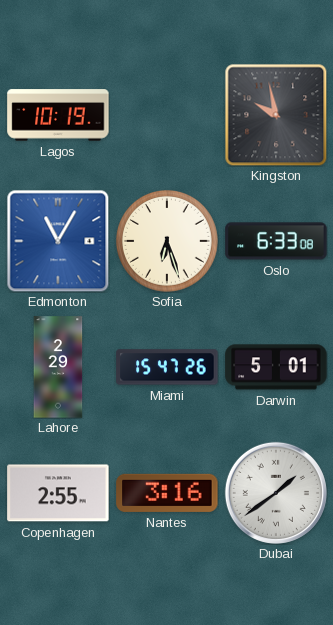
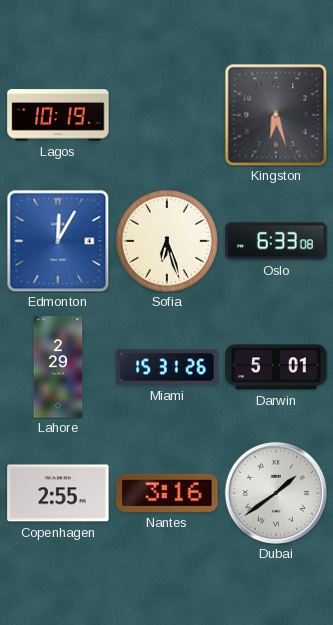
Kingston: 9:58 -> 6:27
Edmonton: 11:05 -> 12:05
Miami: 15:47 -> 15:31
